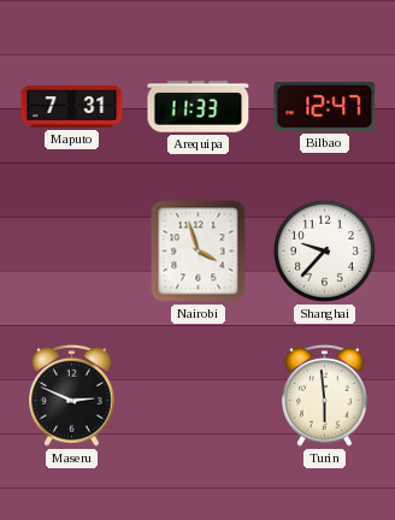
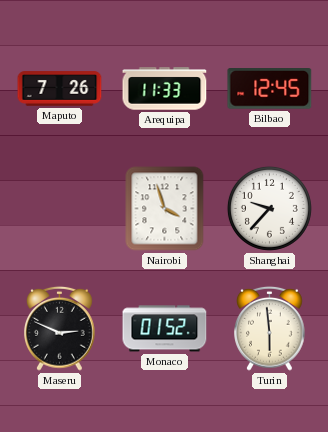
Maputo: 7:31 -> 7:26
Bilbao: 12:47 -> 12:45
Monaco: none -> 01:52
